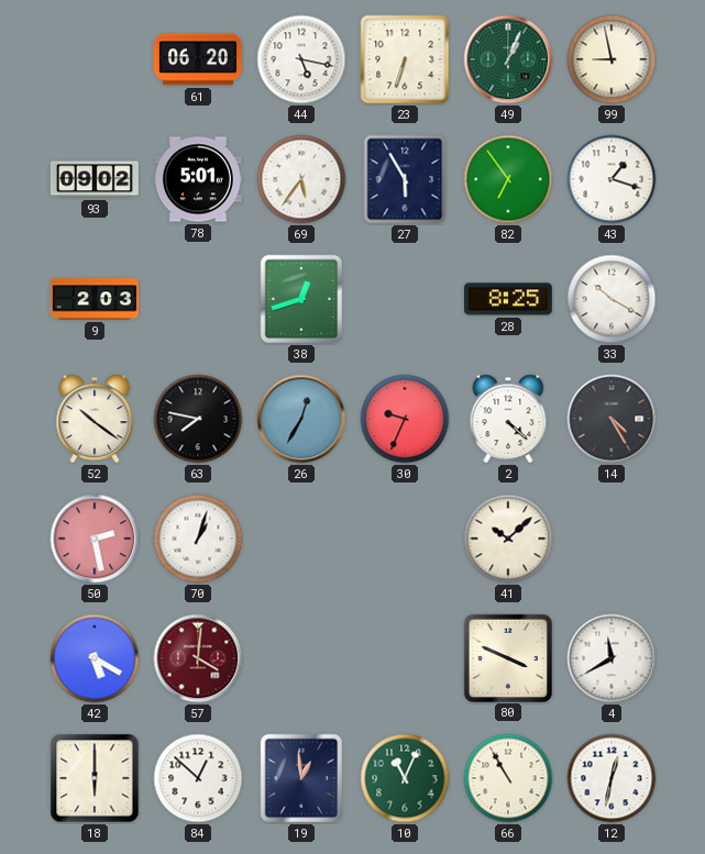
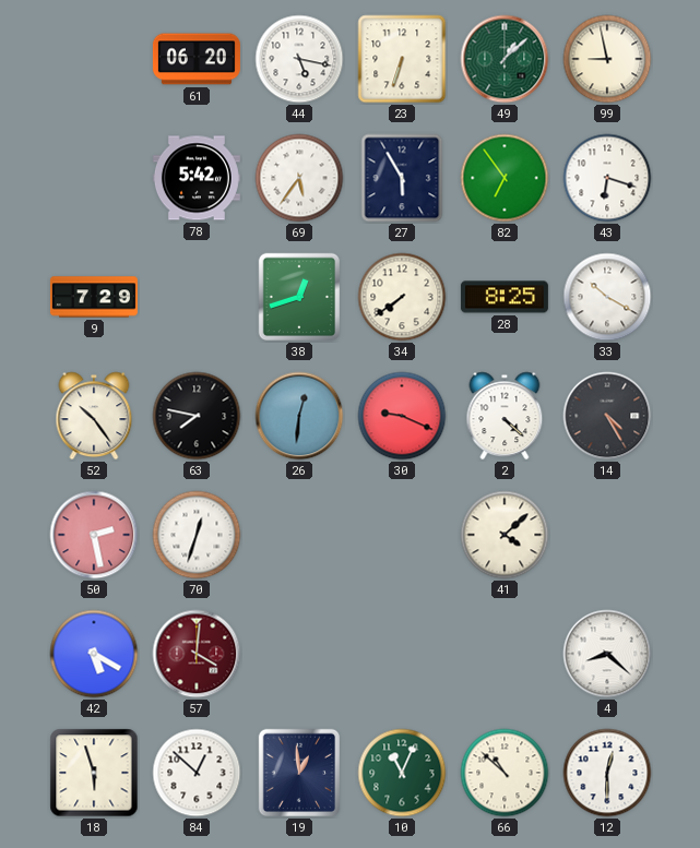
49: 1:04 -> 1:08
93: 09:02 -> none
78: 5:01 -> 5:42
43: 1:18 -> 6:18
9: 2:03 -> 7:29
34: none -> 7:39
52: 10:21 -> 10:24
26: 12:35 -> 12:31
30: 9:34 -> 9:19
70: 1:03 -> 12:33
41: 10:08 -> 4:08
80: 3:49 -> none
4: 11:40 -> 8:22
18: 6:00 -> 5:57
66: 10:55 -> 10:52
12: 12:32 -> 12:30
